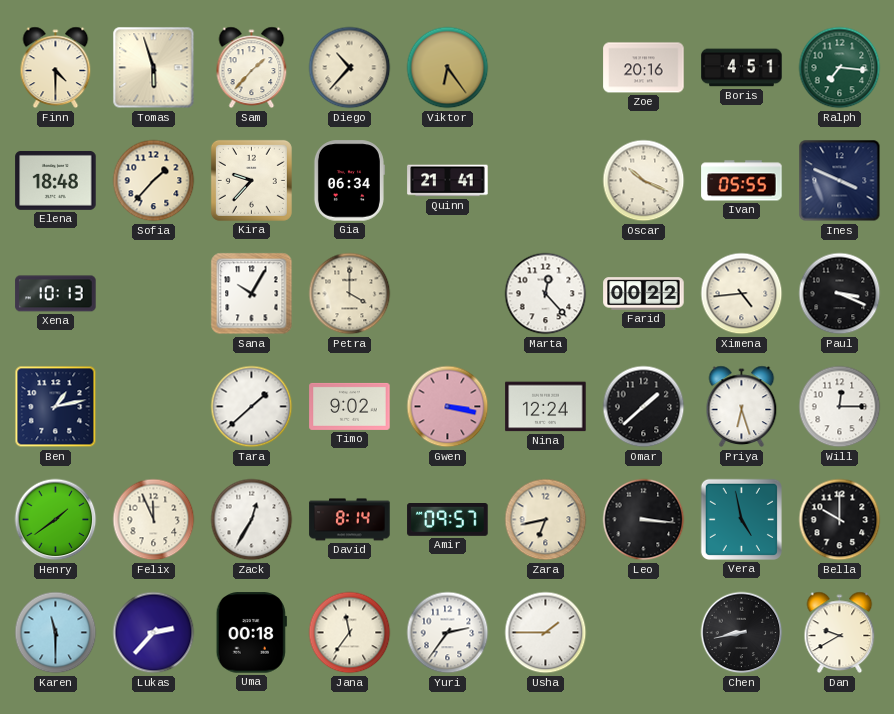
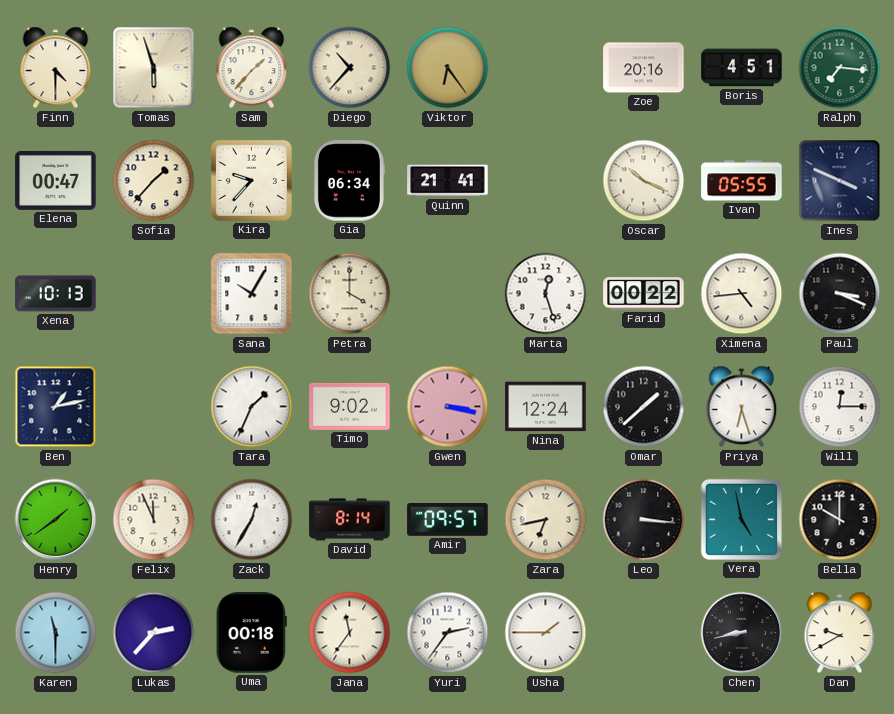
Elena: 18:48 -> 00:47
Marta: 12:23 -> 12:27
Tara: 1:38 -> 1:34
